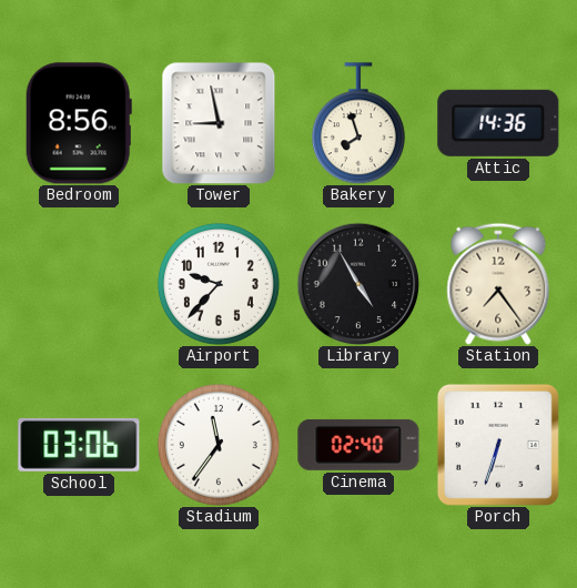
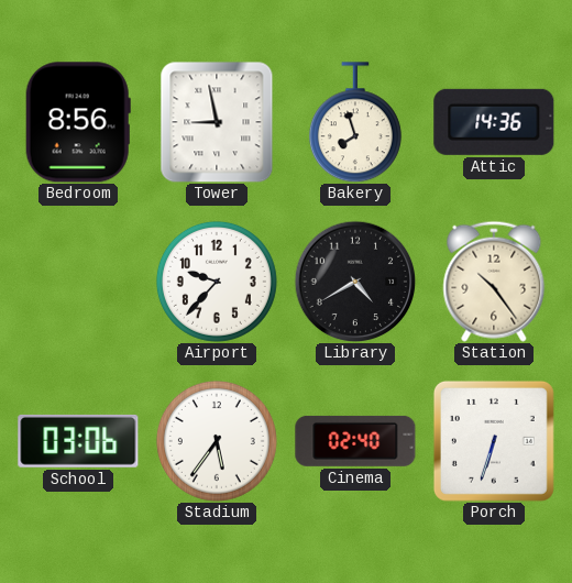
Library: 4:55 -> 4:40
Station: 7:24 -> 10:24
Stadium: 11:36 -> 5:36
